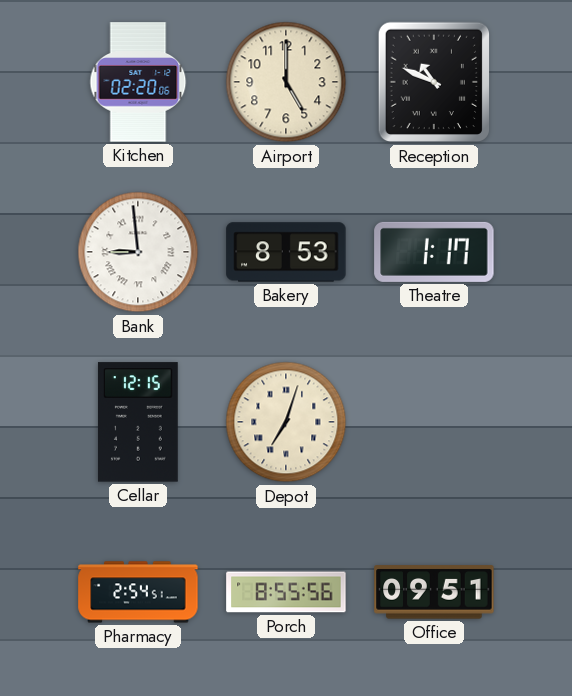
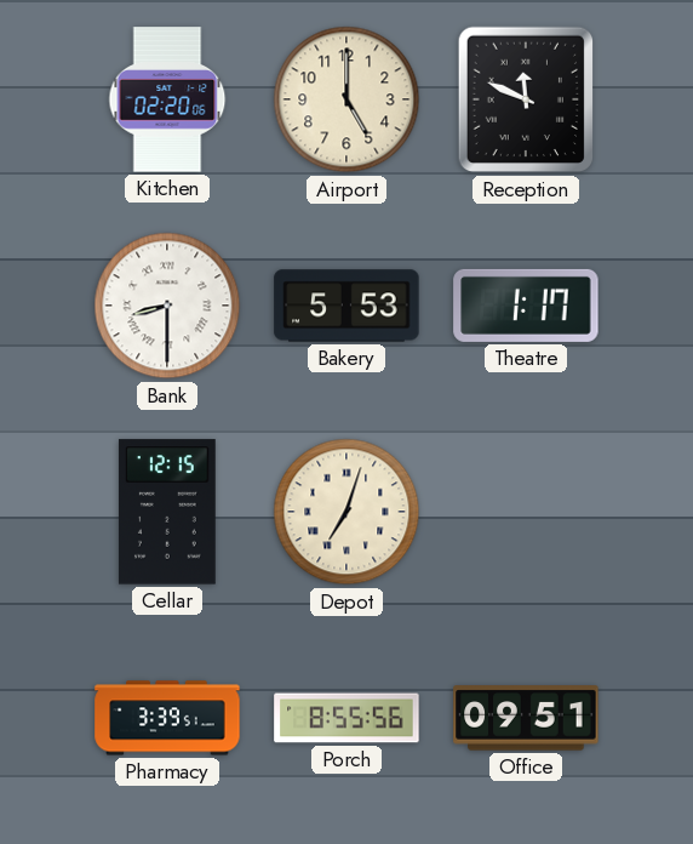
Reception: 10:49 -> 11:49
Bank: 8:59 -> 8:30
Bakery: 8:53 -> 5:53
Pharmacy: 2:54 -> 3:39
